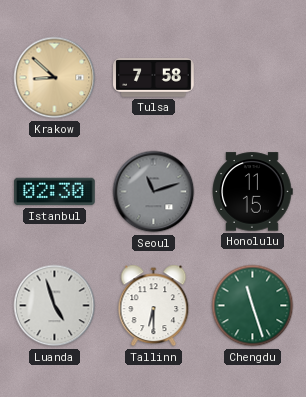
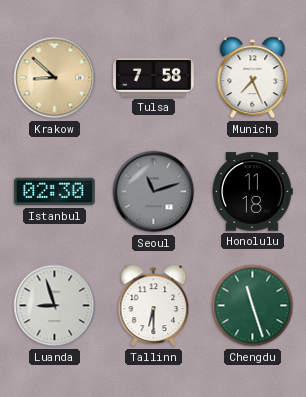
Munich: none -> 7:26
Honolulu: 11:15 -> 11:18
Luanda: 4:57 -> 8:57
